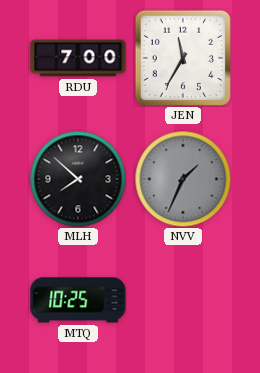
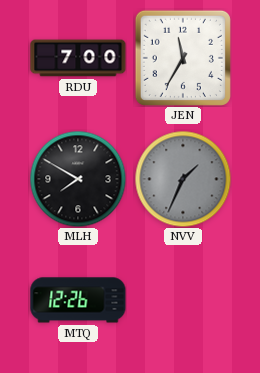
MLH: 7:52 -> 7:50
MTQ: 10:25 -> 12:26
